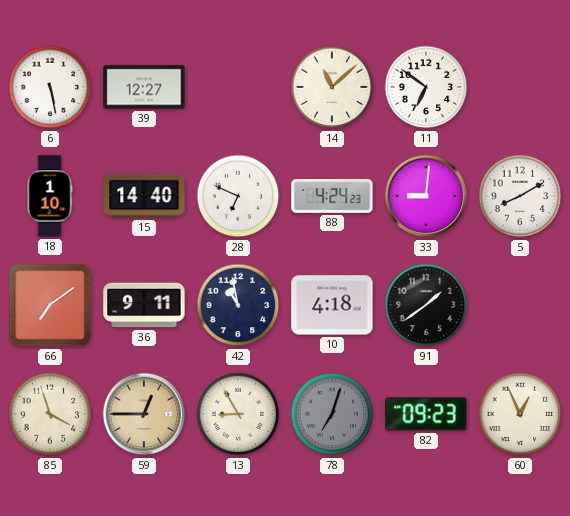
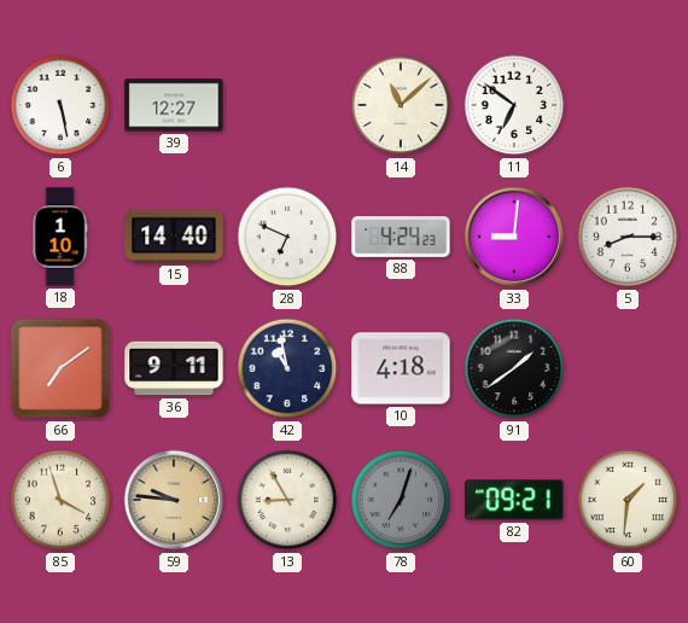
5: 8:10 -> 8:15
59: 12:45 -> 9:46
82: 09:23 -> 09:21
60: 12:56 -> 1:31
